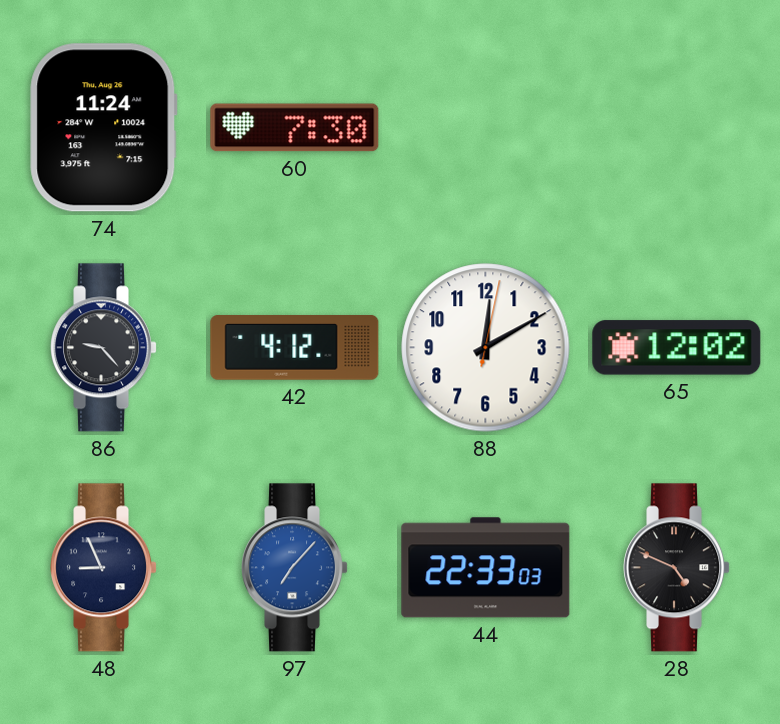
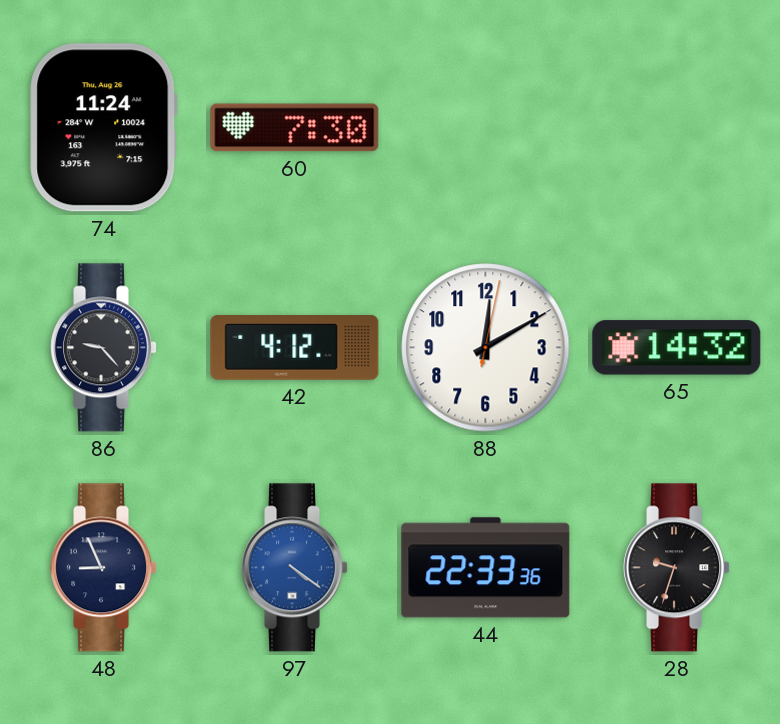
65: 12:02 -> 14:32
97: 7:07 -> 4:21
44: 22:33:03 -> 22:33:36
28: 4:49 -> 9:33
